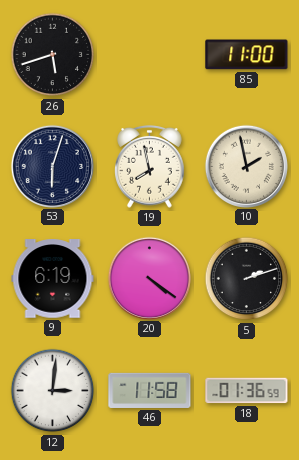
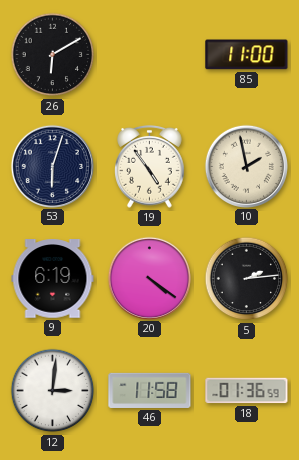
26: 5:42 -> 6:10
19: 7:58 -> 4:54
5: 2:12 -> 2:14
